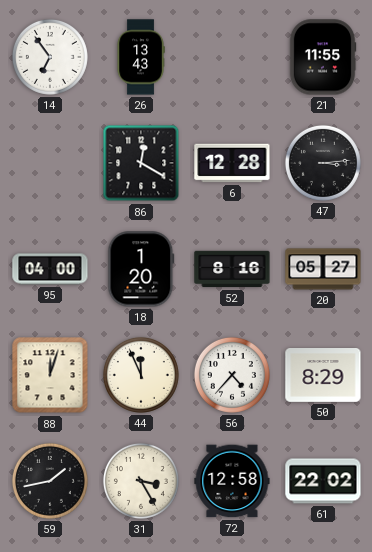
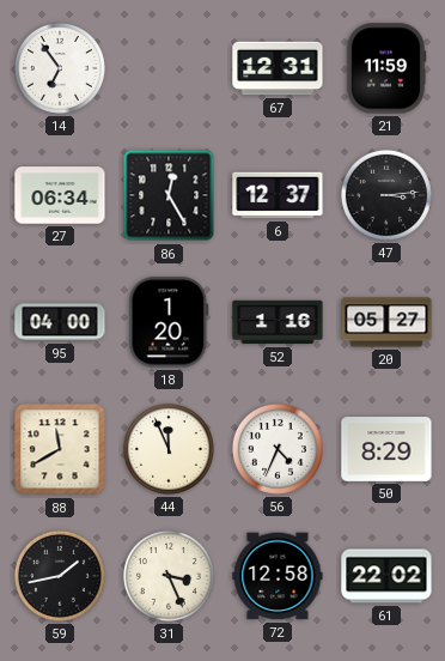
26: 13:43 -> none
67: none -> 12:31
21: 11:55 -> 11:59
27: none -> 06:34
86: 12:20 -> 12:25
6: 12:28 -> 12:37
52: 8:16 -> 1:16
88: 12:03 -> 11:40
56: 4:37 -> 4:34
31: 3:25 -> 3:26
